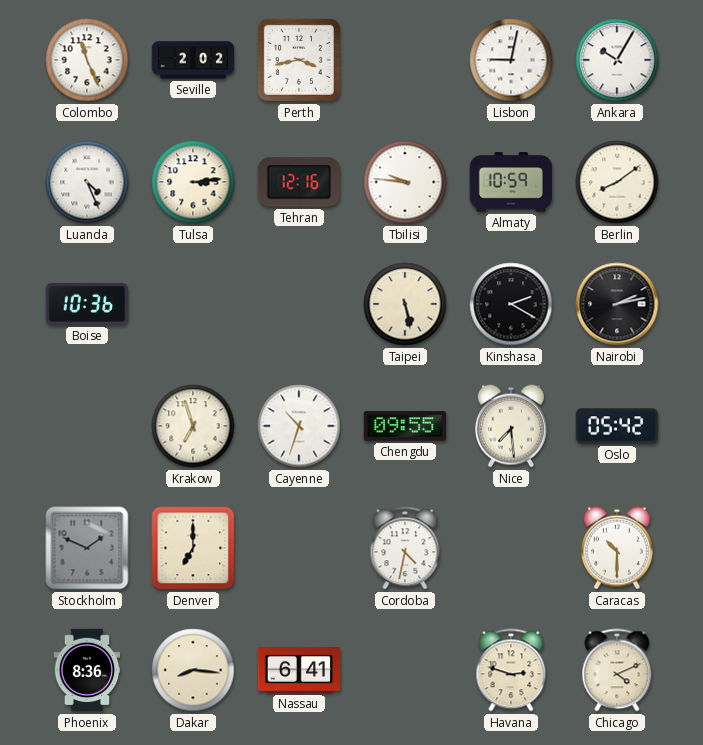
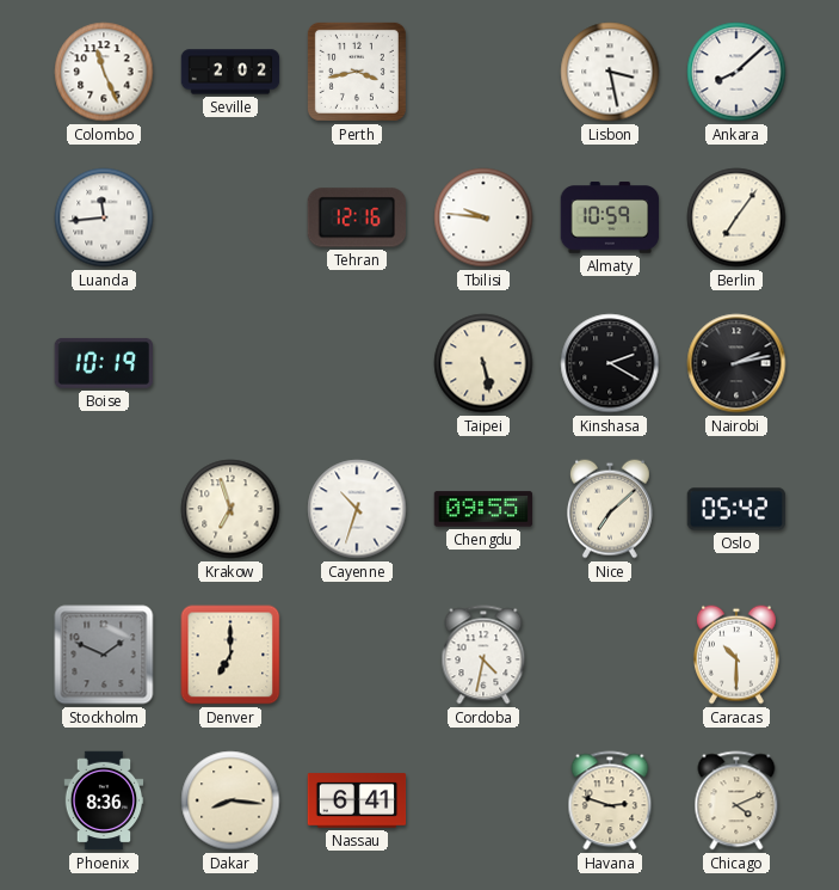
Lisbon: 9:02 -> 3:28
Ankara: 10:05 -> 8:08
Luanda: 4:26 -> 11:44
Tulsa: 3:14 -> none
Berlin: 8:09 -> 7:06
Boise: 10:36 -> 10:19
Nice: 7:29 -> 7:08
